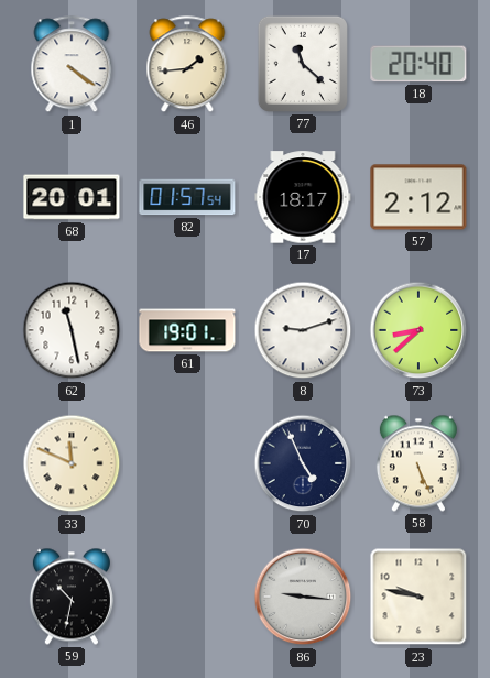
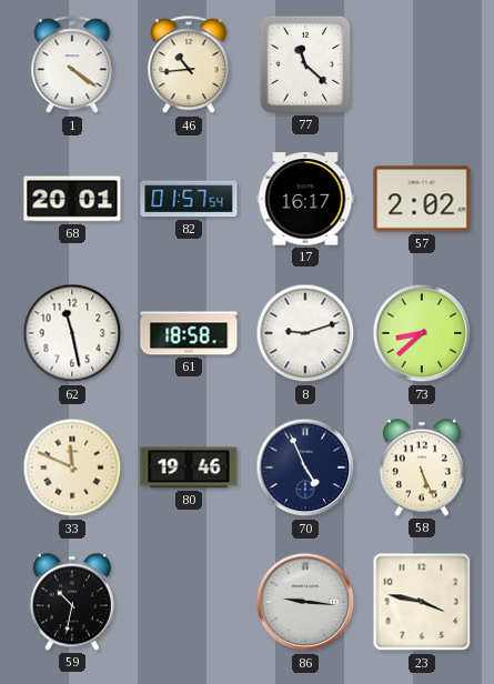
46: 1:44 -> 10:44
18: 20:40 -> none
17: 18:17 -> 16:17
57: 2:12 -> 2:02
61: 19:01 -> 18:58
80: none -> 19:46
23: 9:47 -> 3:47
